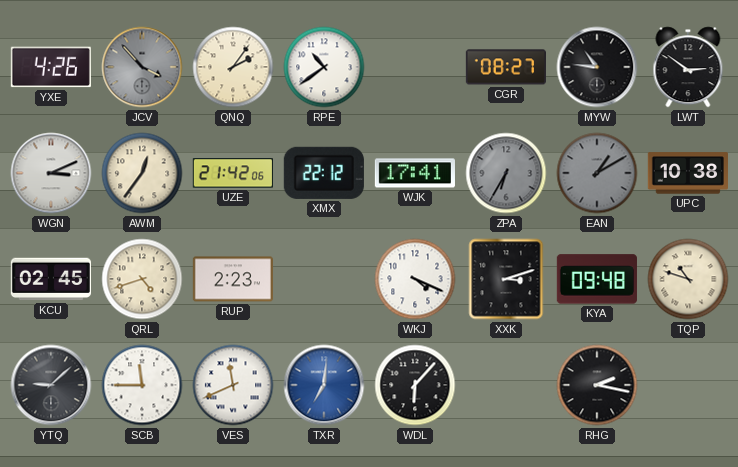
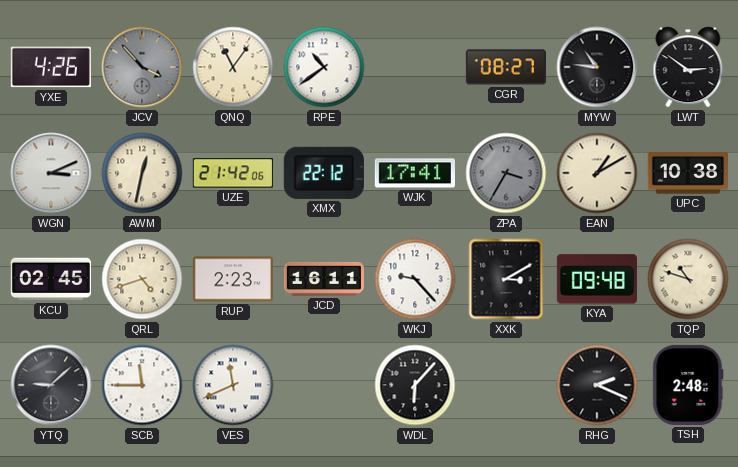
QNQ: 2:06 -> 11:06
AWM: 12:36 -> 12:32
ZPA: 6:35 -> 3:35
EAN dial: grey -> cream
JCD: none -> 16:11
WKJ: 4:19 -> 9:23
XXK: 3:12 -> 3:10
TXR: 7:01 -> none
RHG: 2:17 -> 2:19
TSH: none -> 2:48
